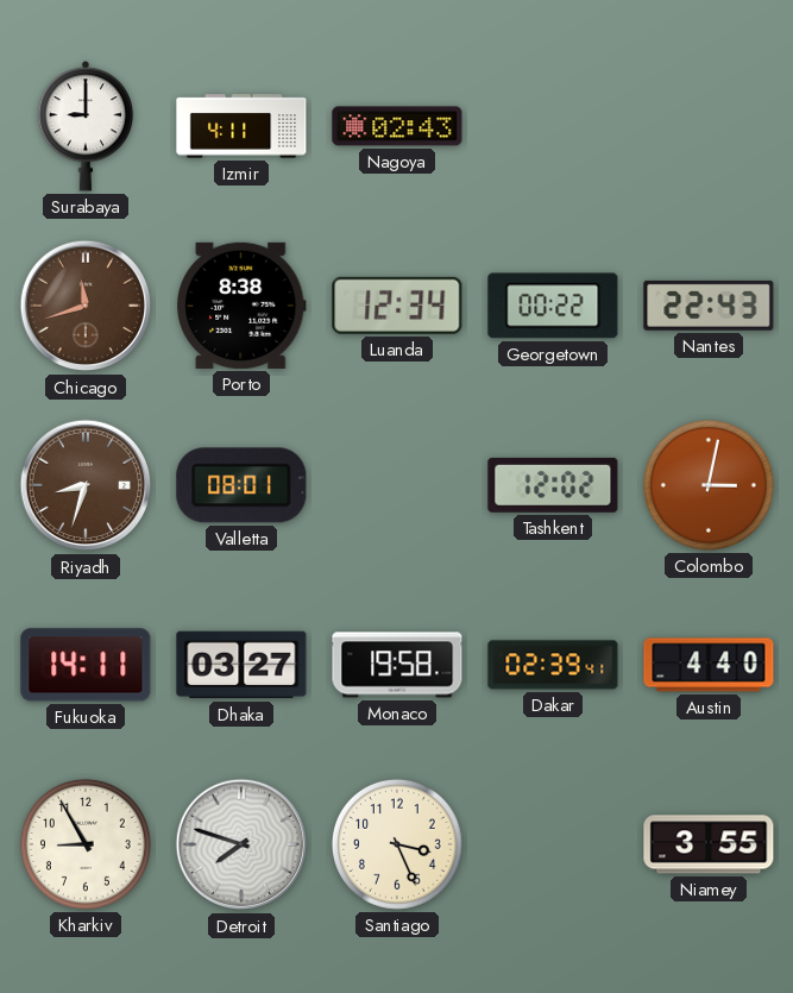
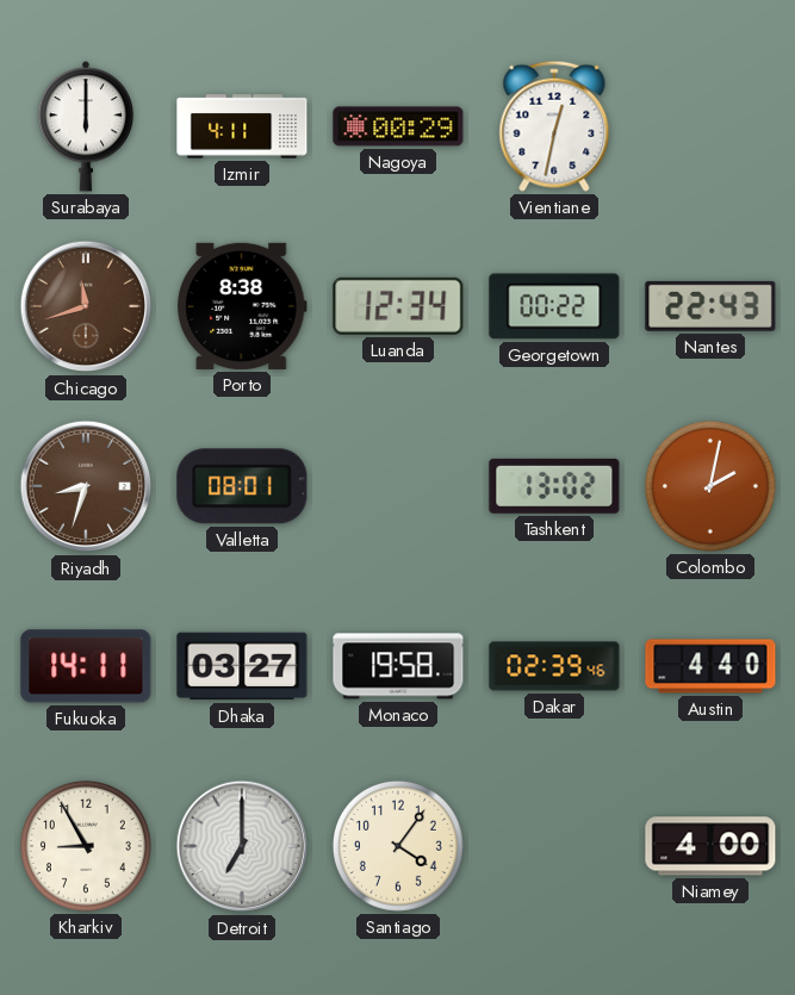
Surabaya: 9:00 -> 6:00
Nagoya: 02:43 -> 00:29
Vientiane: none -> 12:32
Tashkent: 12:02 -> 13:02
Colombo: 3:02 -> 2:02
Dakar: 02:39:41 -> 02:39:46
Detroit: 7:48 -> 7:00
Santiago: 3:26 -> 4:06
Niamey: 3:55 -> 4:00
